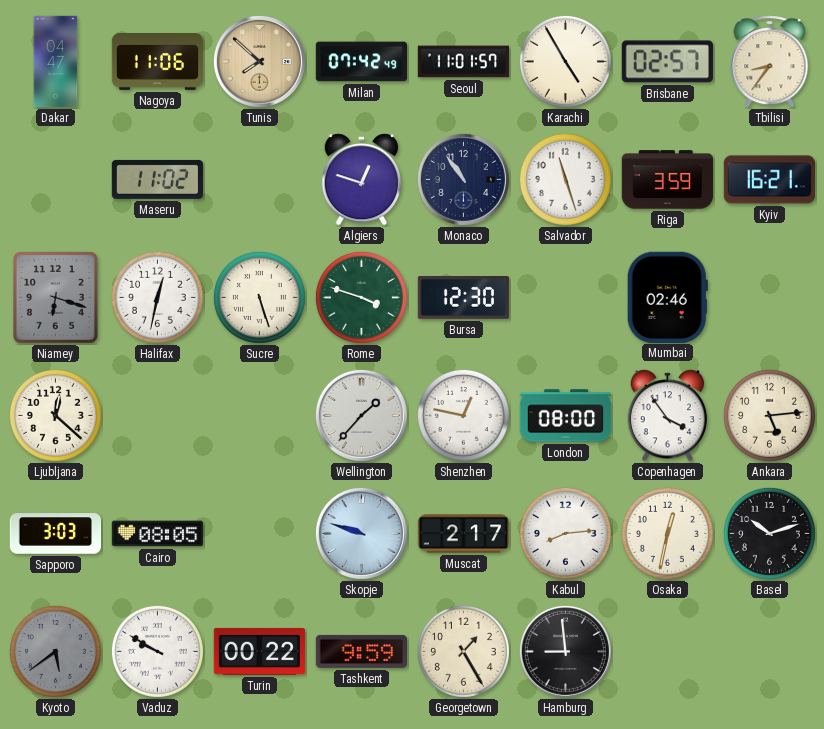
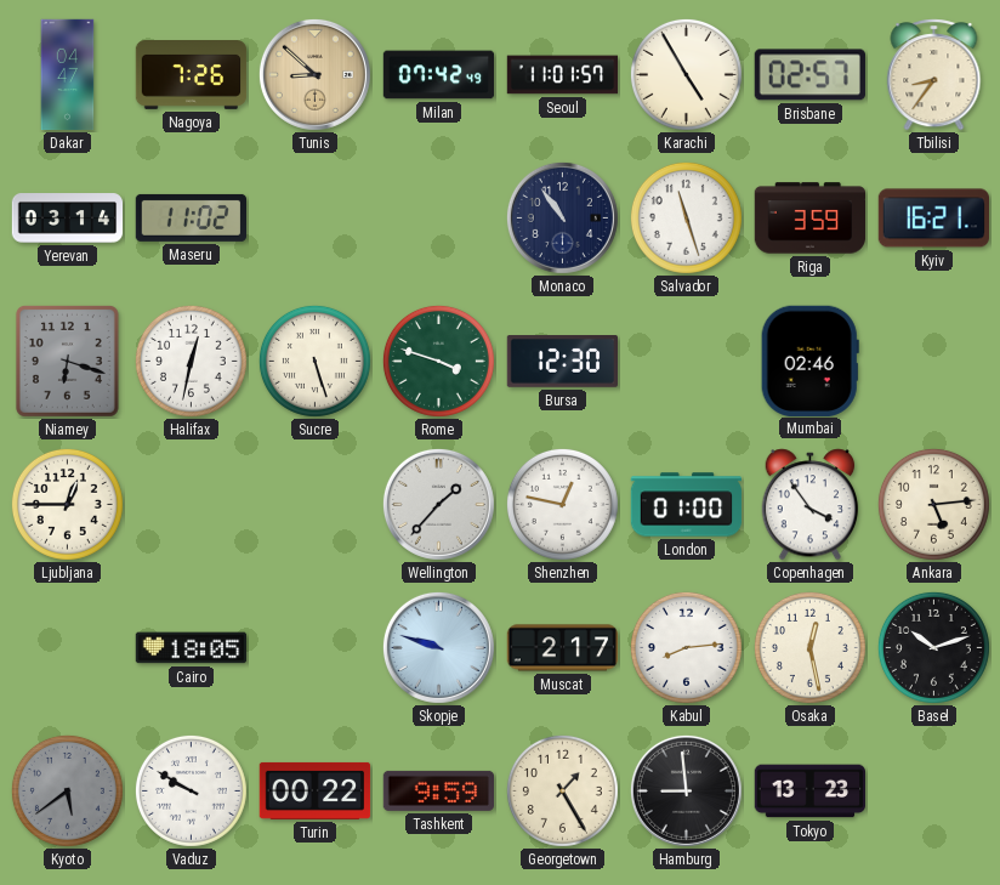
Nagoya: 11:06 -> 7:26
Tunis: 7:52 -> 8:52
Yerevan: none -> 03:14
Algiers: 12:48 -> none
Ljubljana: 12:22 -> 12:45
London: 08:00 -> 01:00
Sapporo: 3:03 -> none
Cairo: 08:05 -> 18:05
Osaka: 12:32 -> 12:28
Tokyo: none -> 13:23
